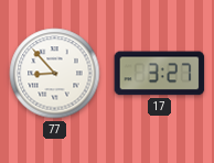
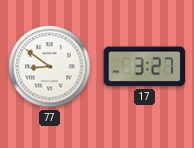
77: 8:53 -> 8:51
